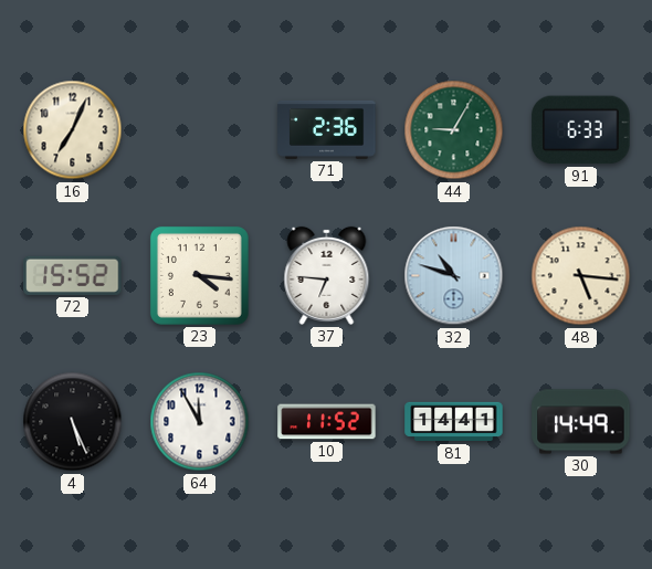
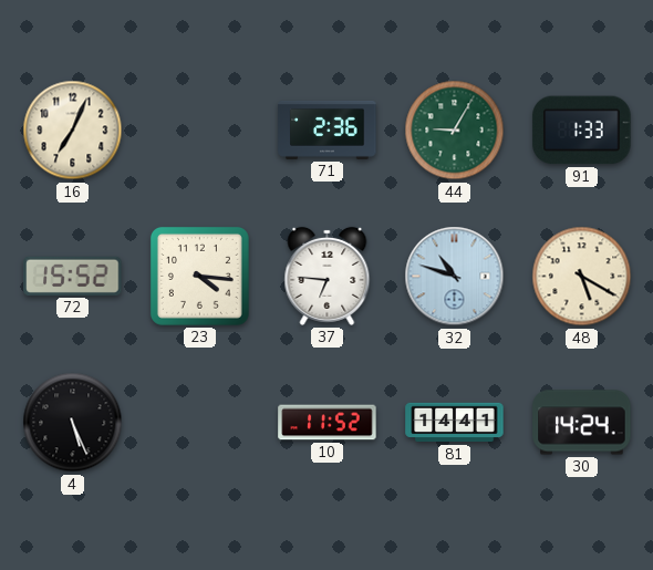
91: 6:33 -> 1:33
48: 5:16 -> 5:20
64: 11:55 -> none
30: 14:49 -> 14:24
